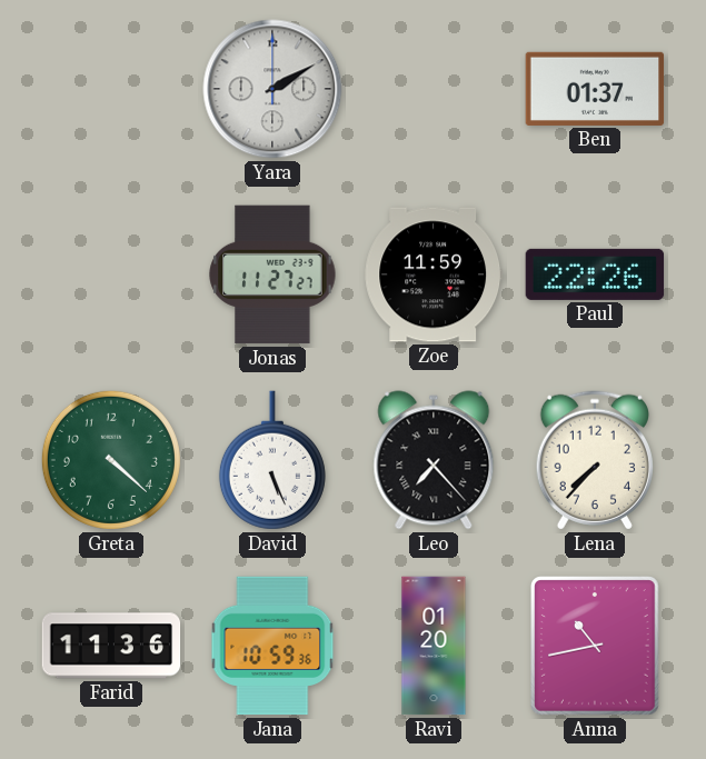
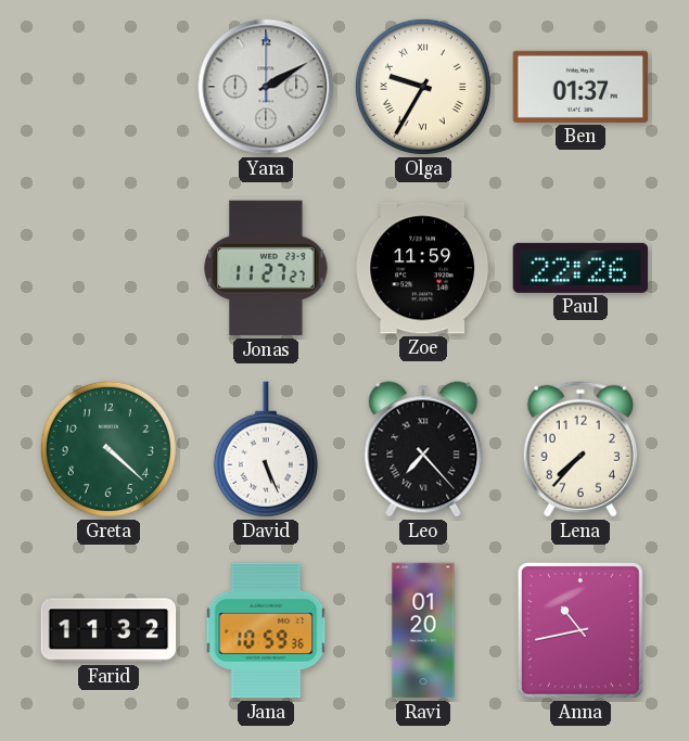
Olga: none -> 9:35
Farid: 11:36 -> 11:32
